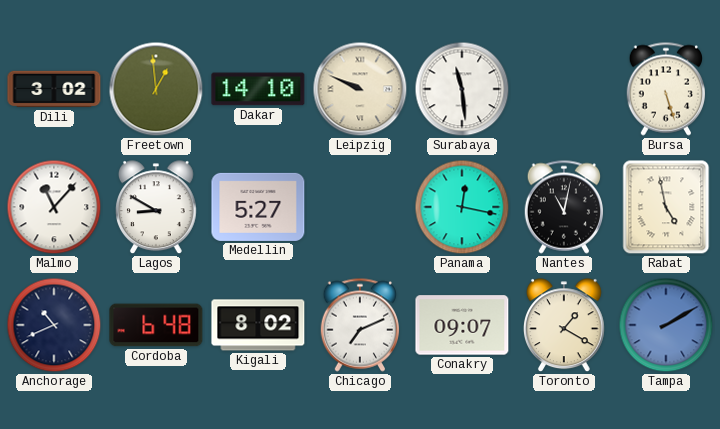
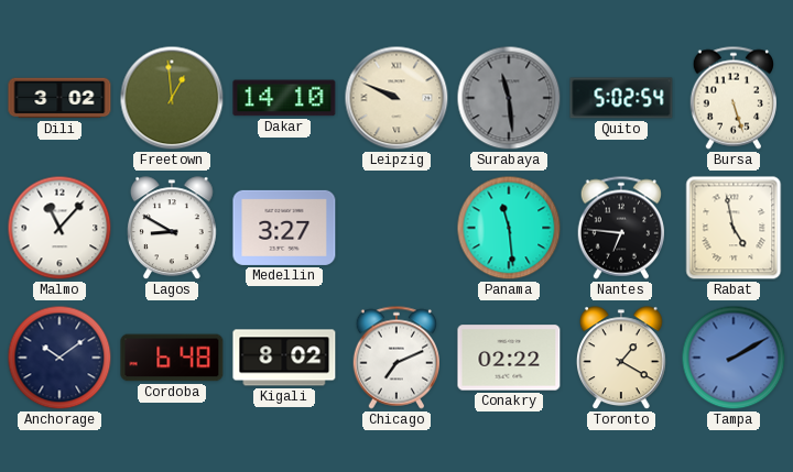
Surabaya dial: white -> grey
Quito: none -> 5:02
Medellin: 5:27 -> 3:27
Panama: 12:17 -> 11:29
Nantes: 11:02 -> 6:46
Anchorage: 10:41 -> 10:09
Conakry: 09:07 -> 02:22
